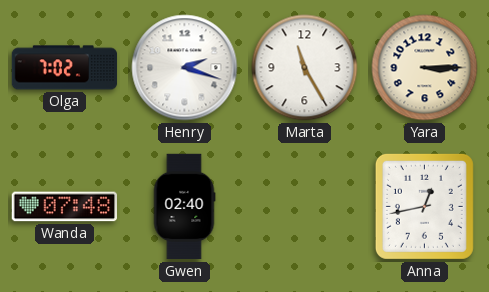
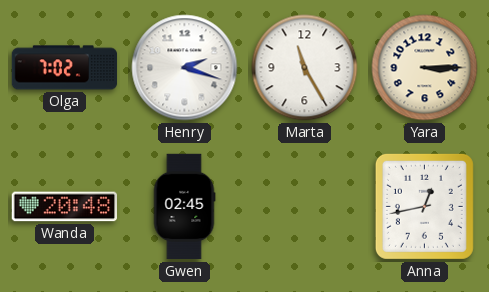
Wanda: 07:48 -> 20:48
Gwen: 02:40 -> 02:45
